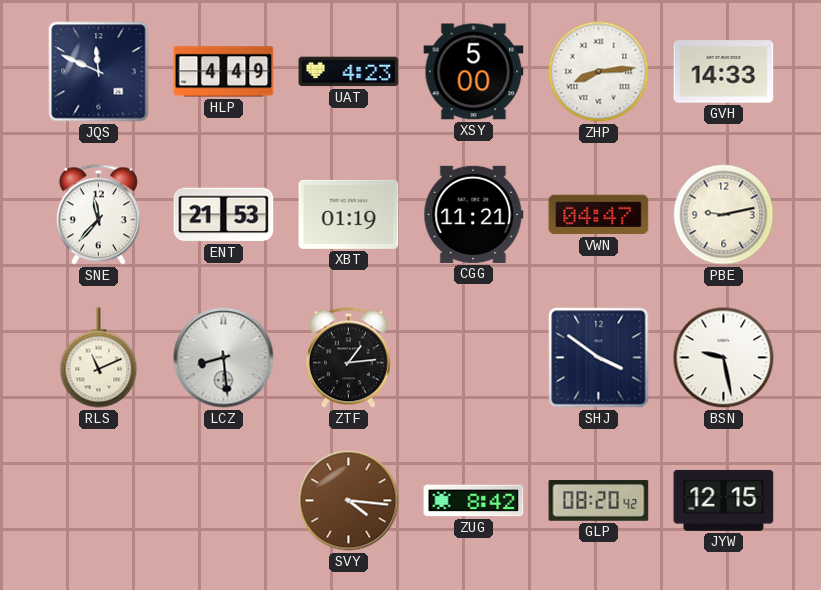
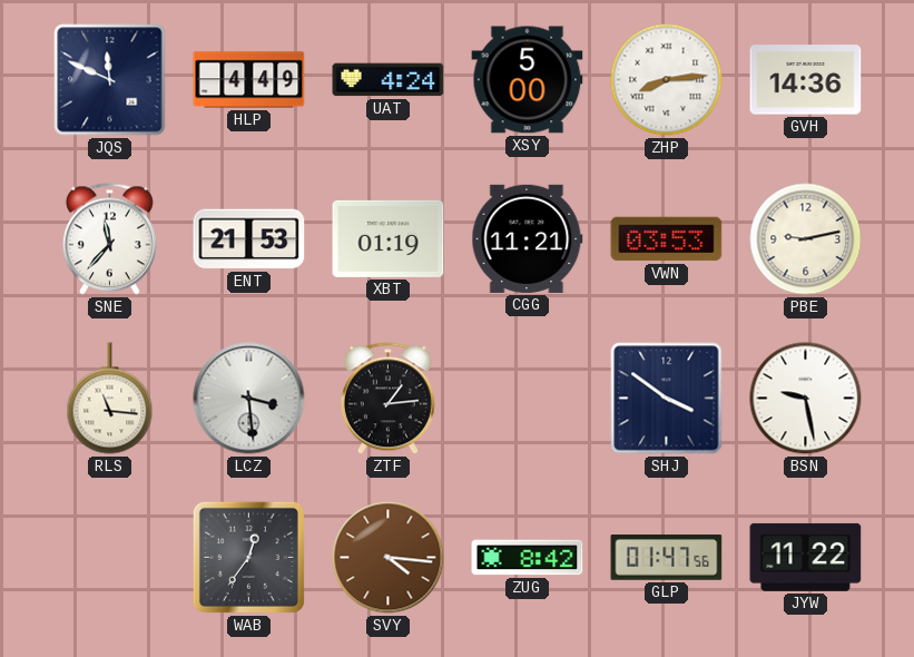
UAT: 4:23 -> 4:24
GVH: 14:33 -> 14:36
VWN: 04:47 -> 03:53
RLS: 11:11 -> 11:16
LCZ: 8:29 -> 3:29
WAB: none -> 12:36
GLP: 08:20 -> 01:47
JYW: 12:15 -> 11:22
